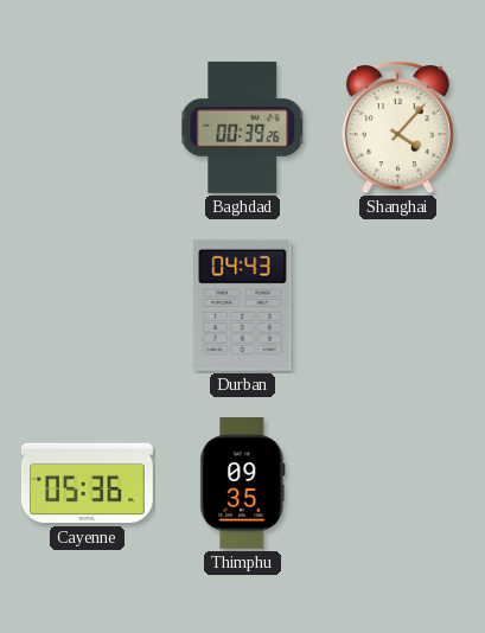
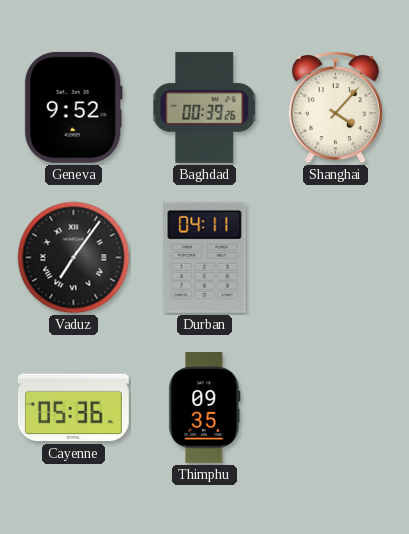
Geneva: none -> 9:52
Vaduz: none -> 7:06
Durban: 04:43 -> 04:11
